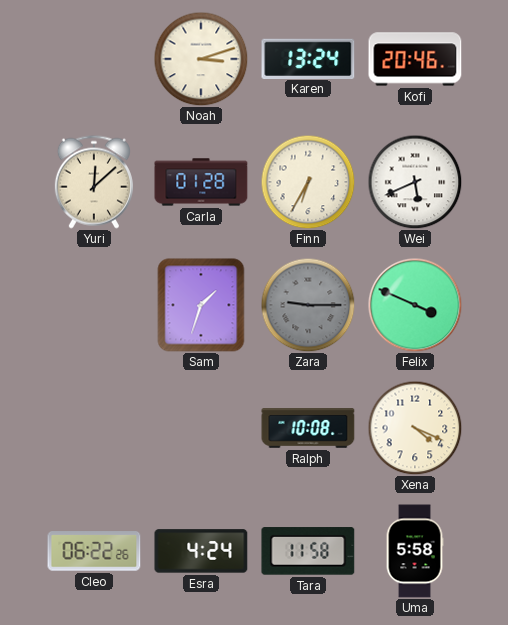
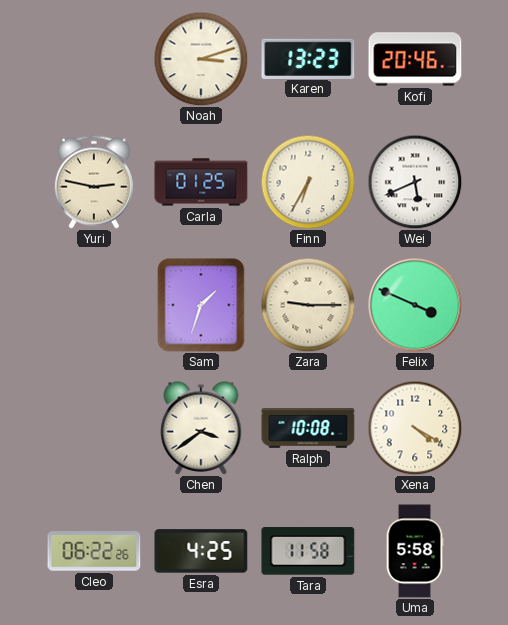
Karen: 13:24 -> 13:23
Yuri: 12:08 -> 2:47
Carla: 01:28 -> 01:25
Zara dial: grey -> cream
Chen: none -> 3:39
Xena: 4:19 -> 4:20
Esra: 4:24 -> 4:25
